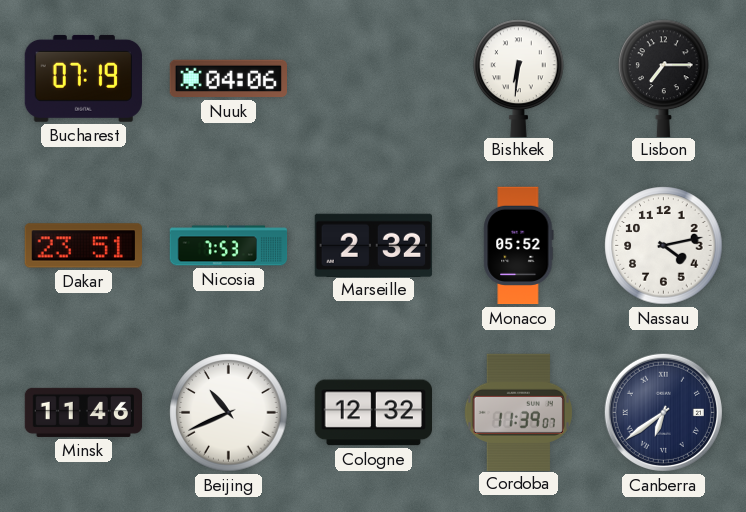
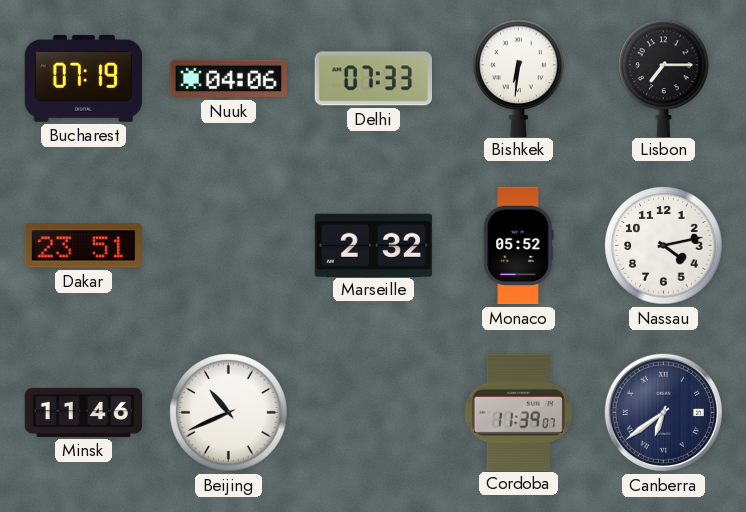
Delhi: none -> 07:33
Nicosia: 7:53 -> none
Cologne: 12:32 -> none
